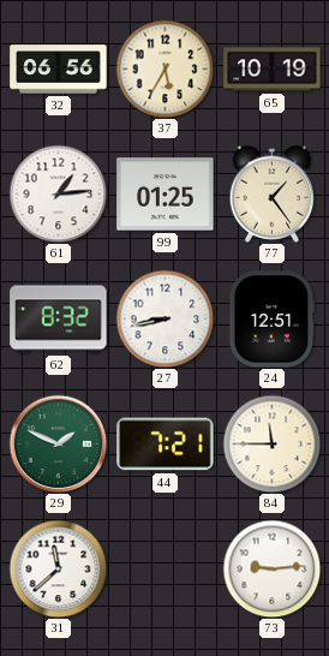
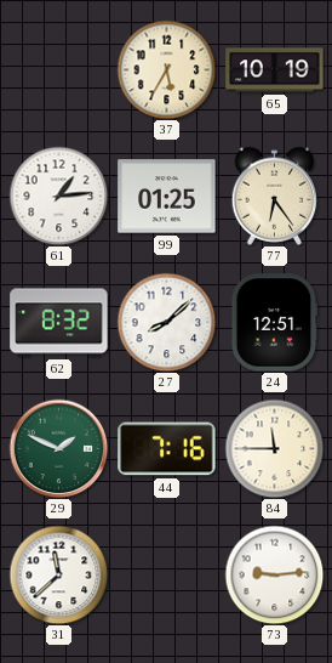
32: 06:56 -> none
77: 1:24 -> 6:24
27: 8:43 -> 8:08
44: 7:21 -> 7:16
